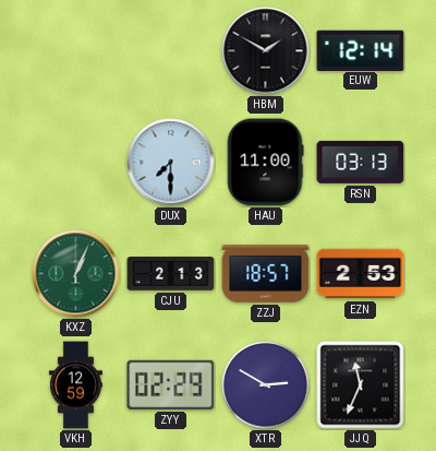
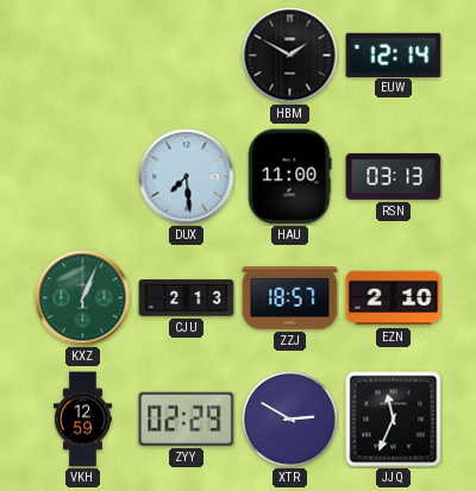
DUX: 7:30 -> 7:29
EZN: 2:53 -> 2:10
